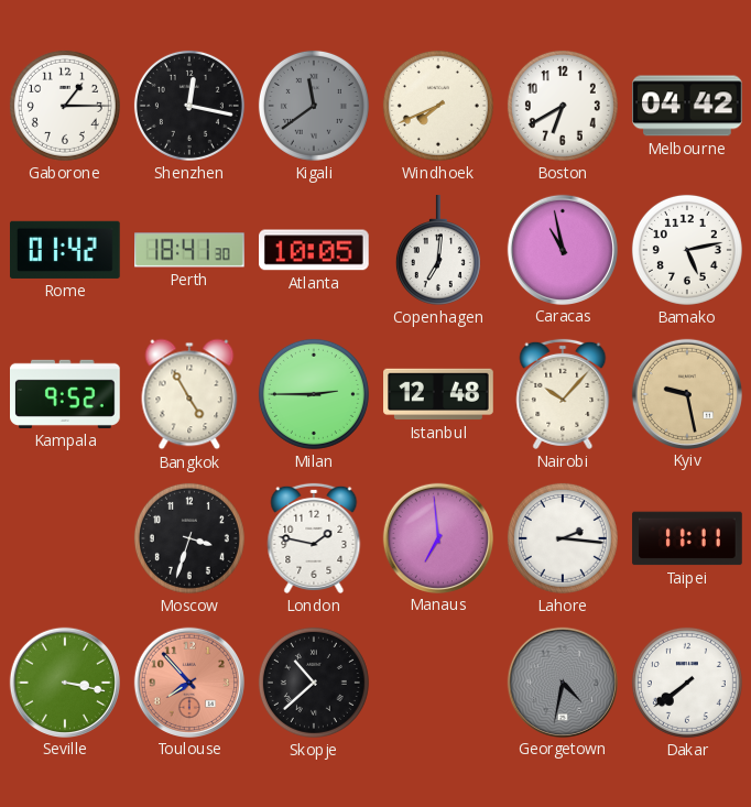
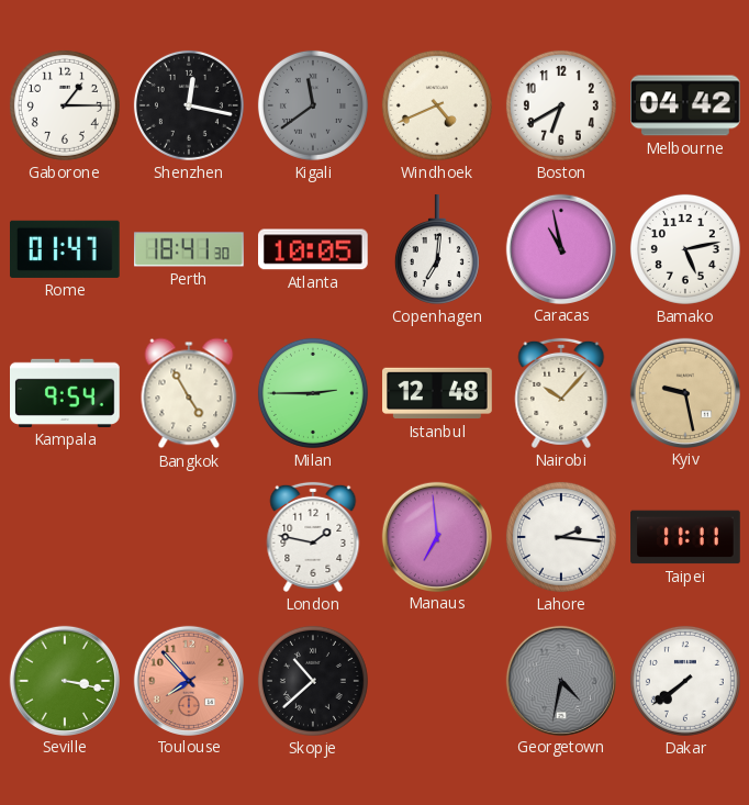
Windhoek: 7:41 -> 4:41
Rome: 01:42 -> 01:47
Kampala: 9:52 -> 9:54
Moscow: 3:33 -> none
